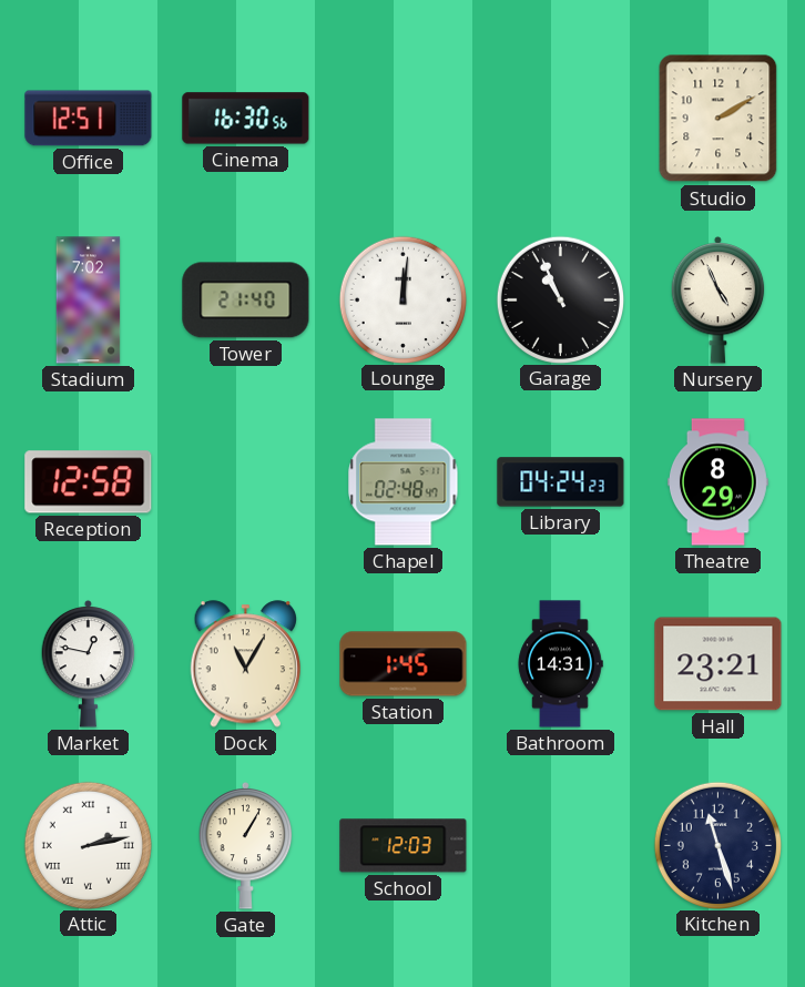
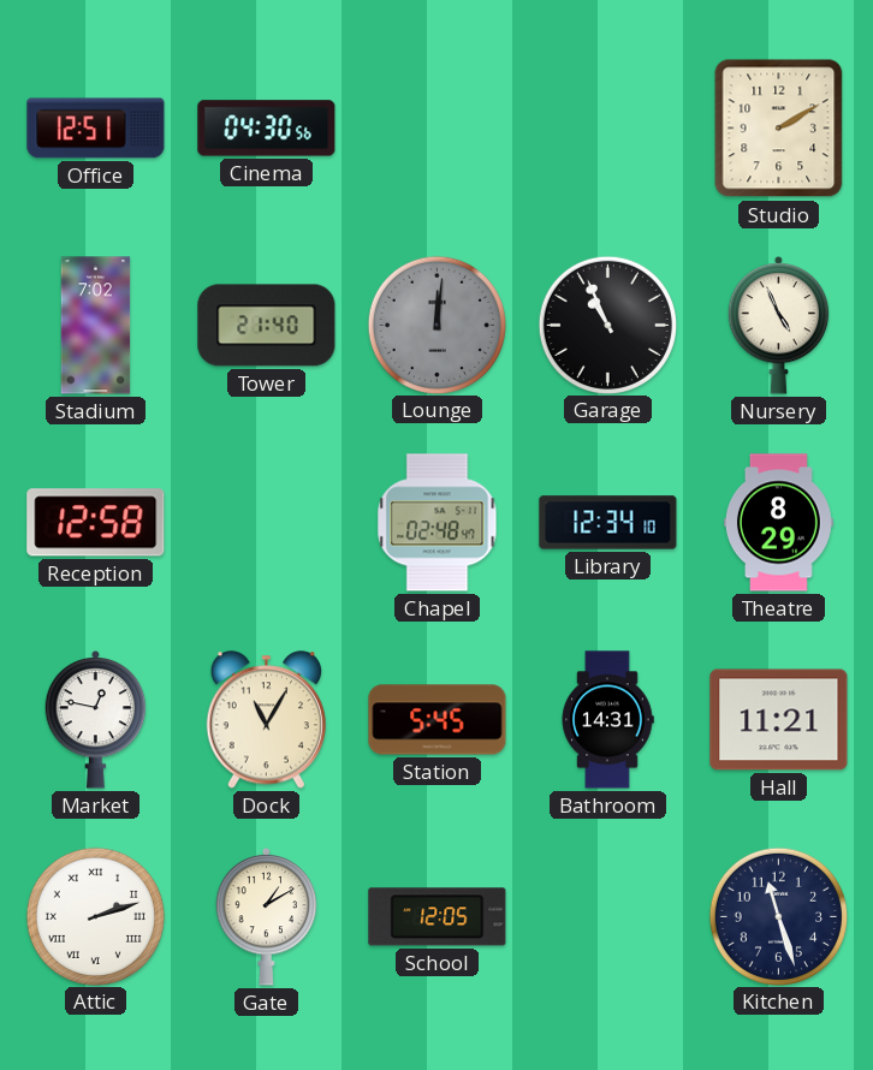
Cinema: 16:30 -> 04:30
Lounge dial: white -> grey
Library: 04:24 -> 12:34
Station: 1:45 -> 5:45
Hall: 23:21 -> 11:21
Attic: 2:13 -> 2:12
Gate: 1:05 -> 1:10
School: 12:03 -> 12:05
